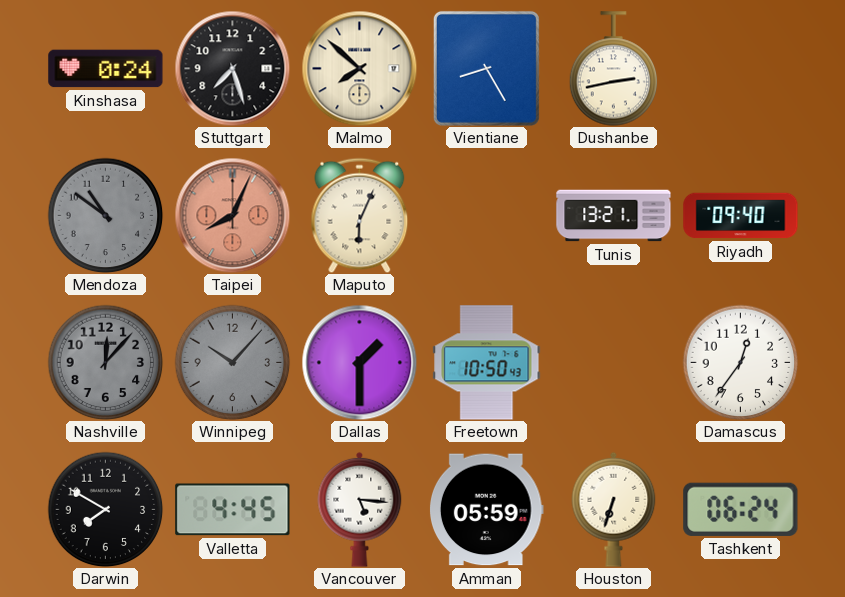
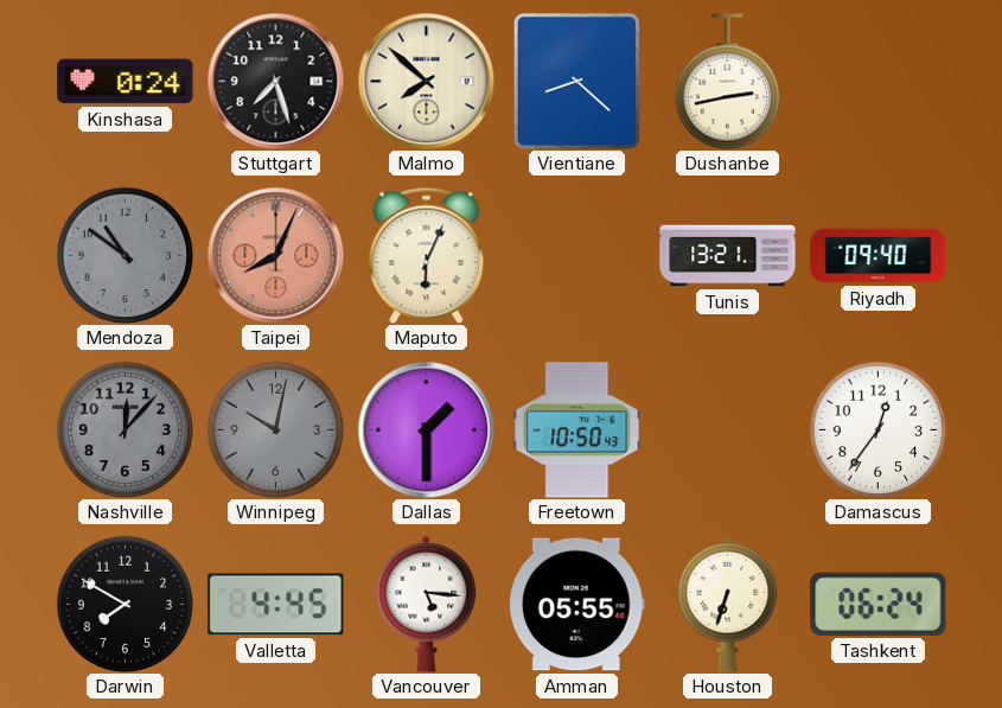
Vientiane: 8:25 -> 8:22
Winnipeg: 10:07 -> 10:02
Amman: 05:59 -> 05:55
